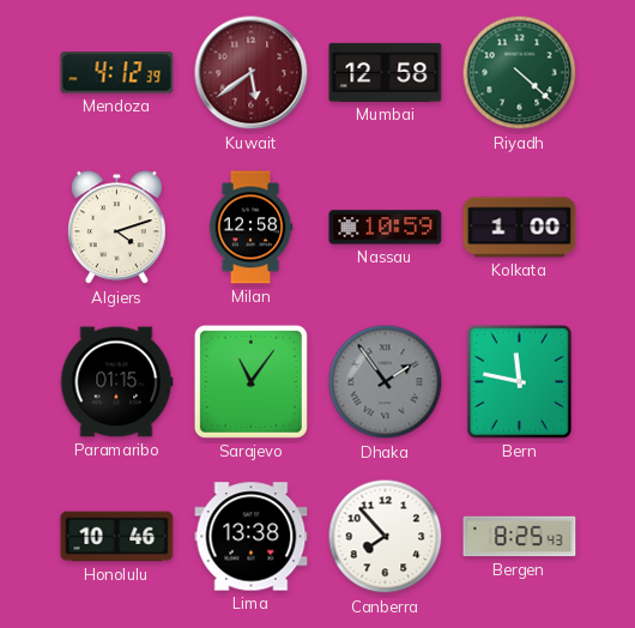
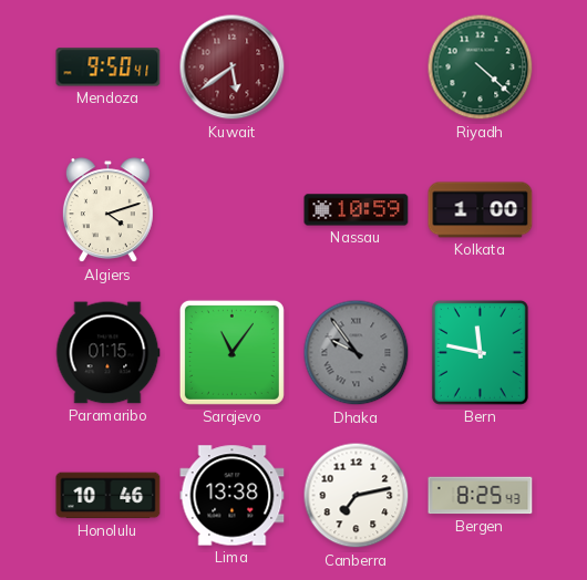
Mendoza: 4:12 -> 9:50
Mumbai: 12:58 -> none
Milan: 12:58 -> none
Dhaka: 1:54 -> 9:54
Canberra: 7:53 -> 7:13
